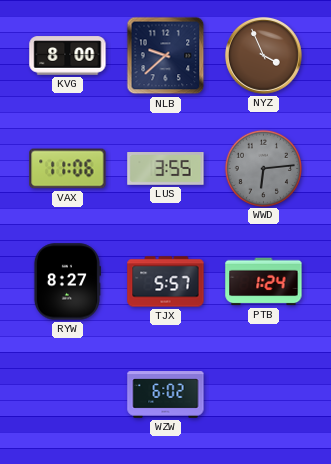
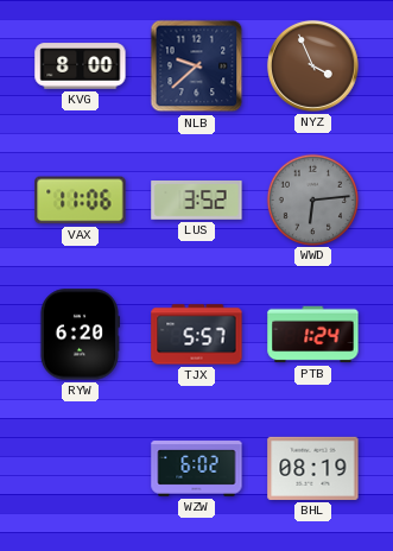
LUS: 3:55 -> 3:52
RYW: 8:27 -> 6:20
BHL: none -> 08:19
